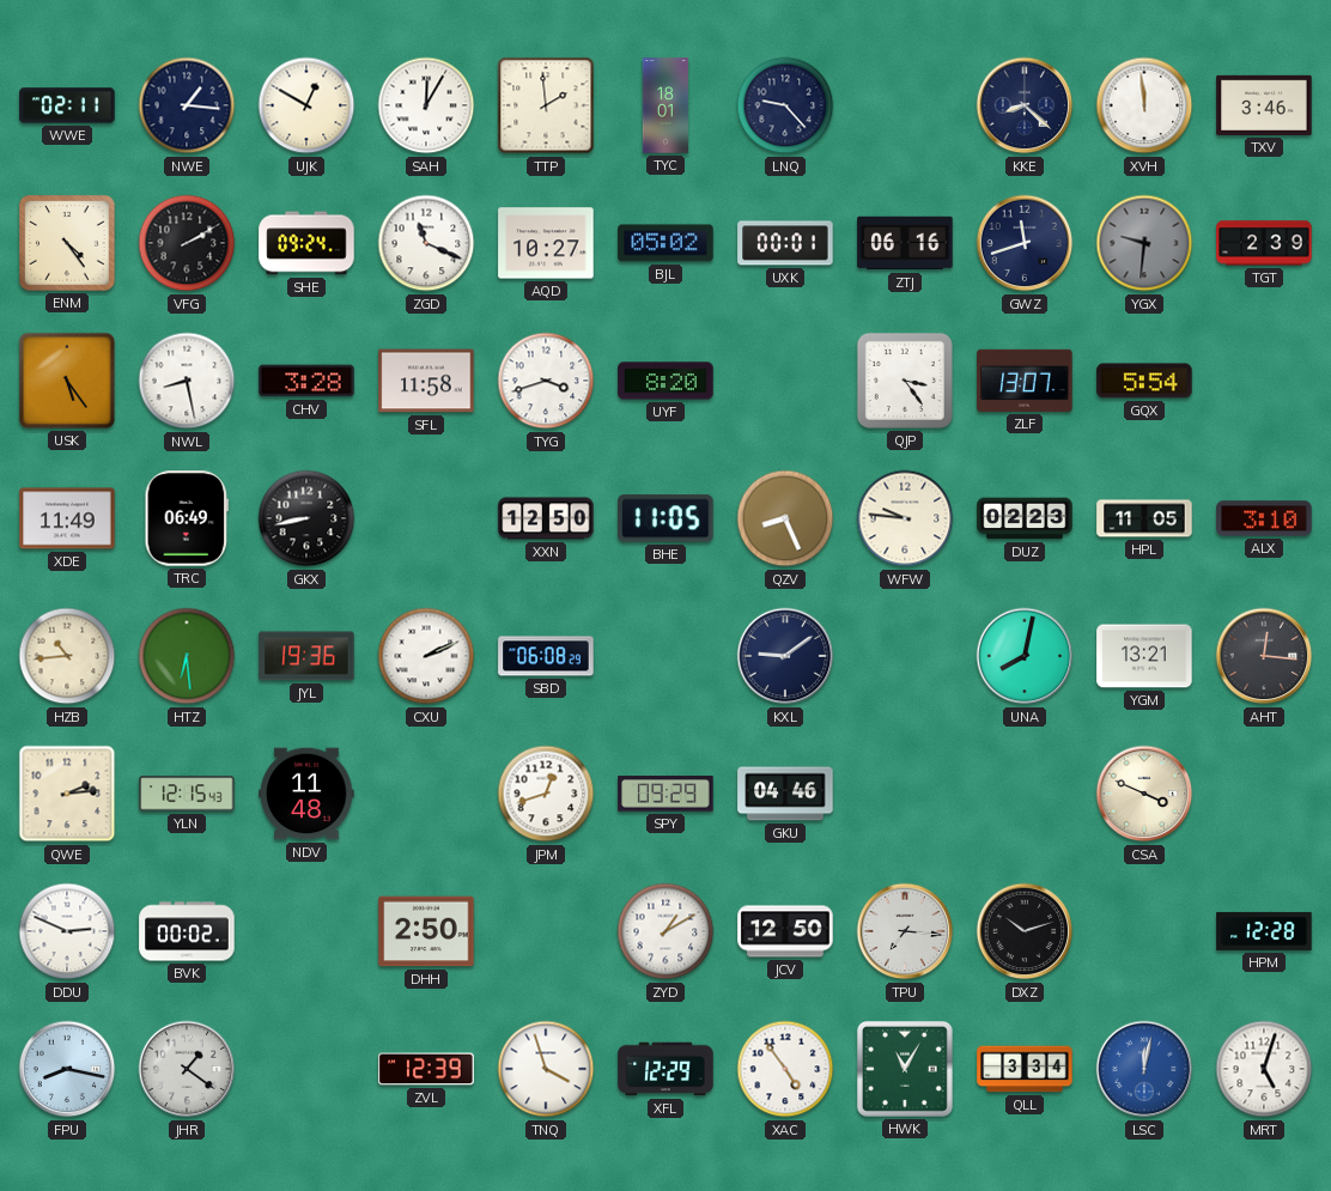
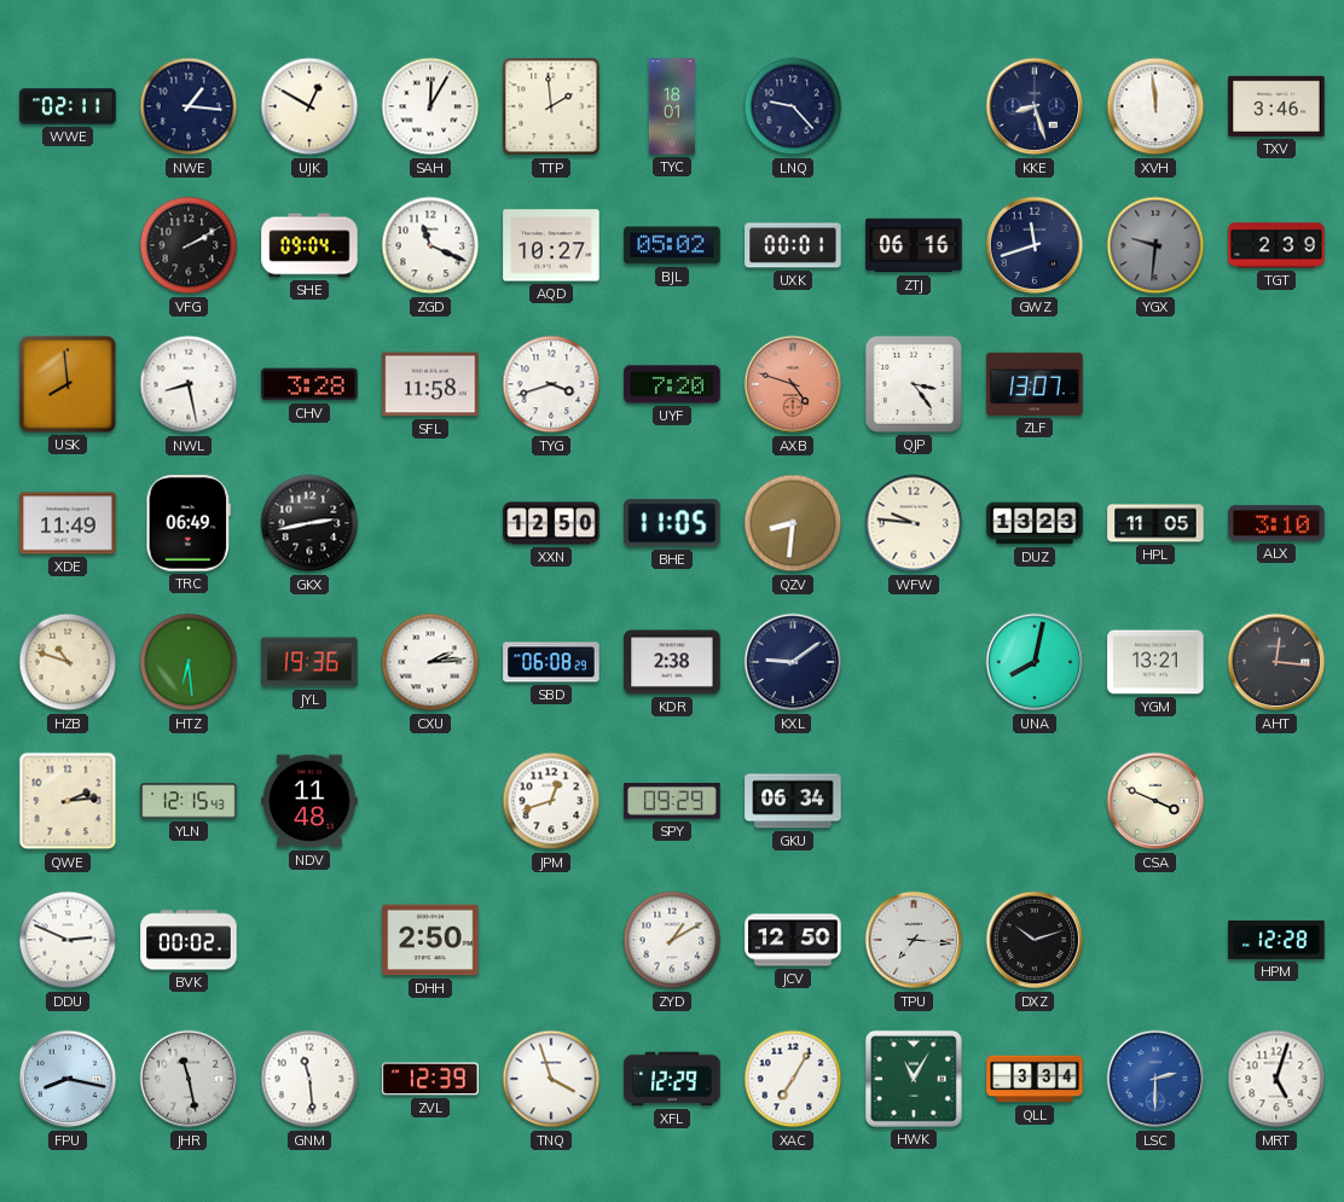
KKE: 8:22 -> 8:27
ENM: 4:24 -> none
SHE: 09:24 -> 09:04
USK: 5:24 -> 7:59
UYF: 8:20 -> 7:20
AXB: none -> 4:48
GQX: 5:54 -> none
GKX: 8:43 -> 2:43
QZV: 8:26 -> 8:31
DUZ: 02:23 -> 13:23
HZB: 10:44 -> 10:48
CXU: 2:11 -> 2:14
KDR: none -> 2:38
GKU: 04:46 -> 06:34
JHR: 1:21 -> 11:28
GNM: none -> 11:29
XAC: 4:54 -> 7:05
LSC: 12:02 -> 2:30
